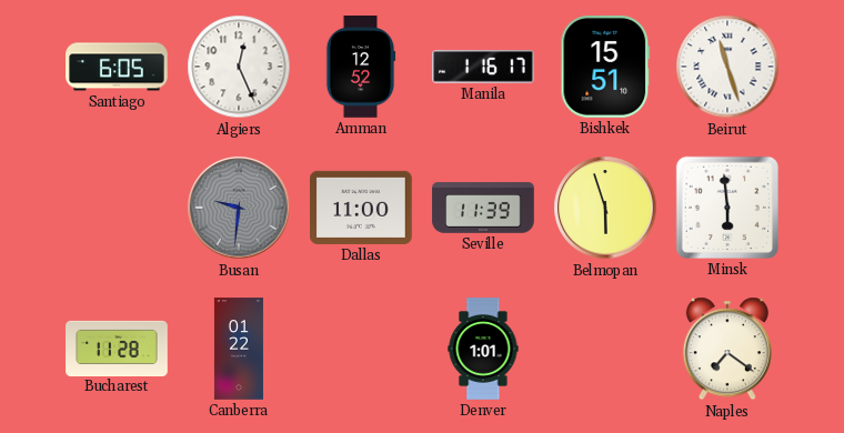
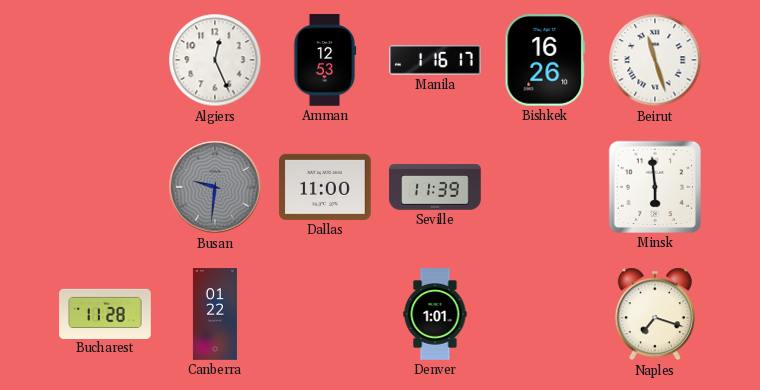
Santiago: 6:05 -> none
Amman: 12:52 -> 12:53
Bishkek: 15:51 -> 16:26
Belmopan: 5:57 -> none
Naples: 7:21 -> 7:18
